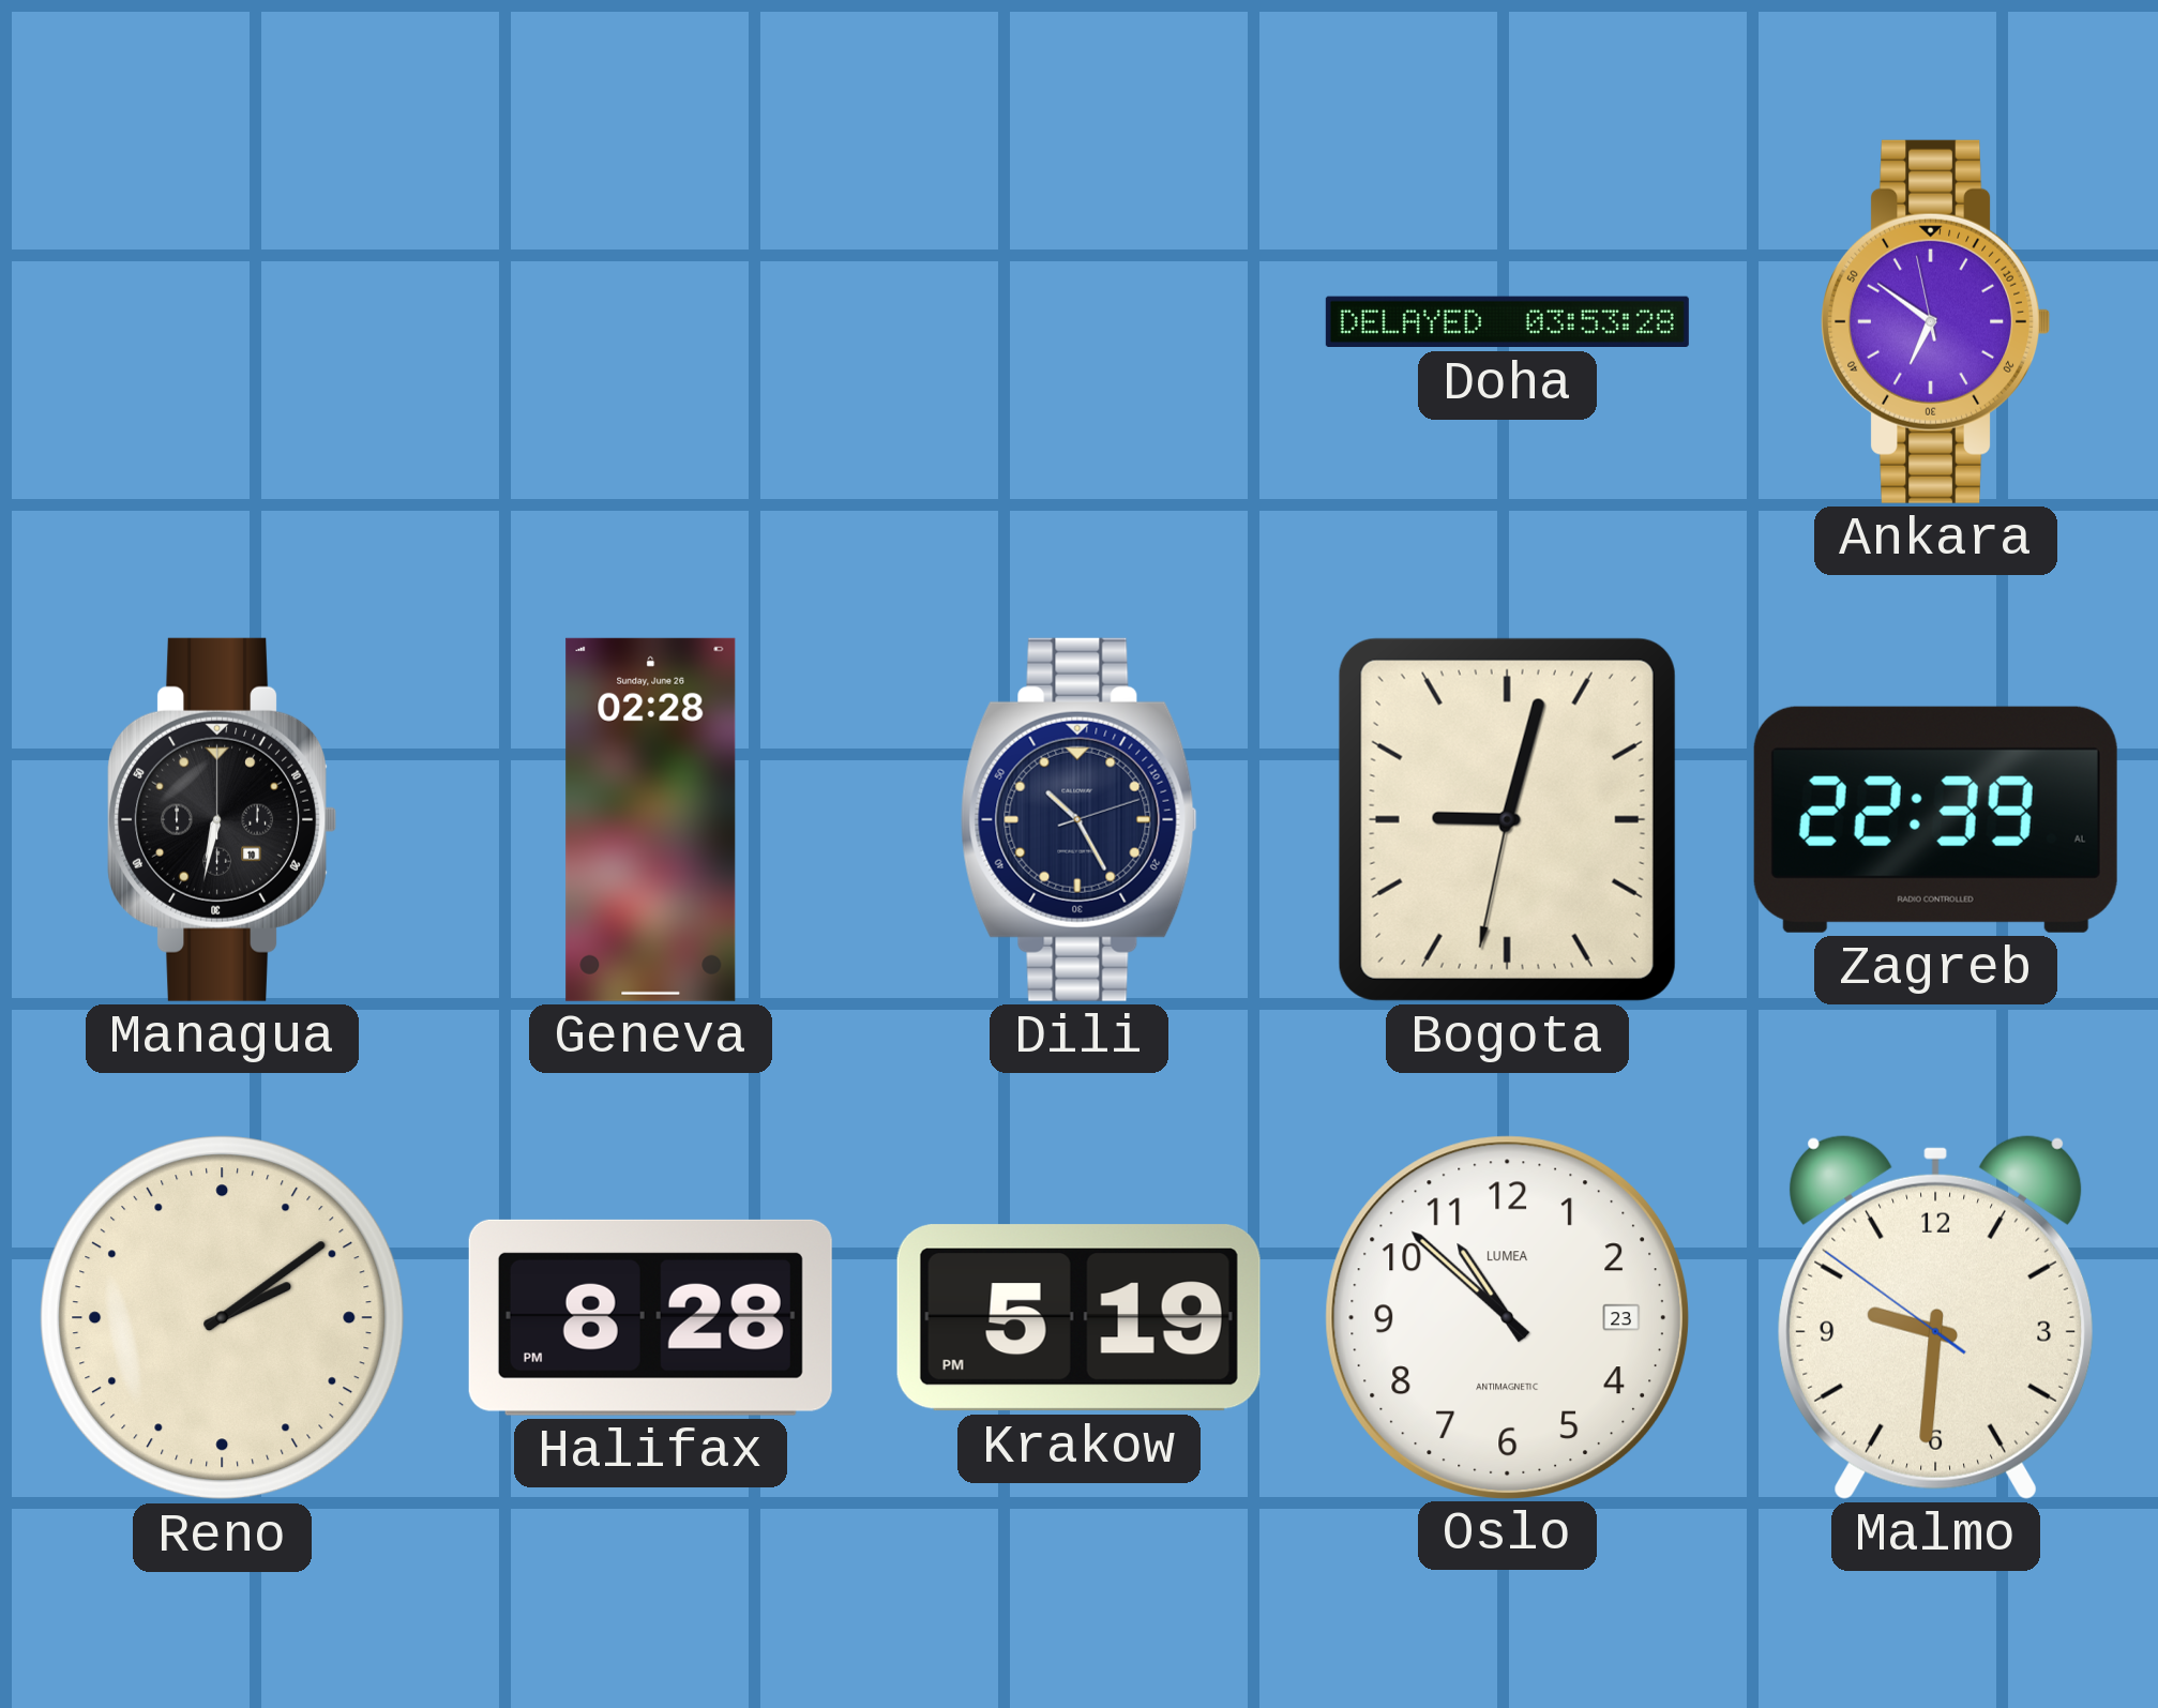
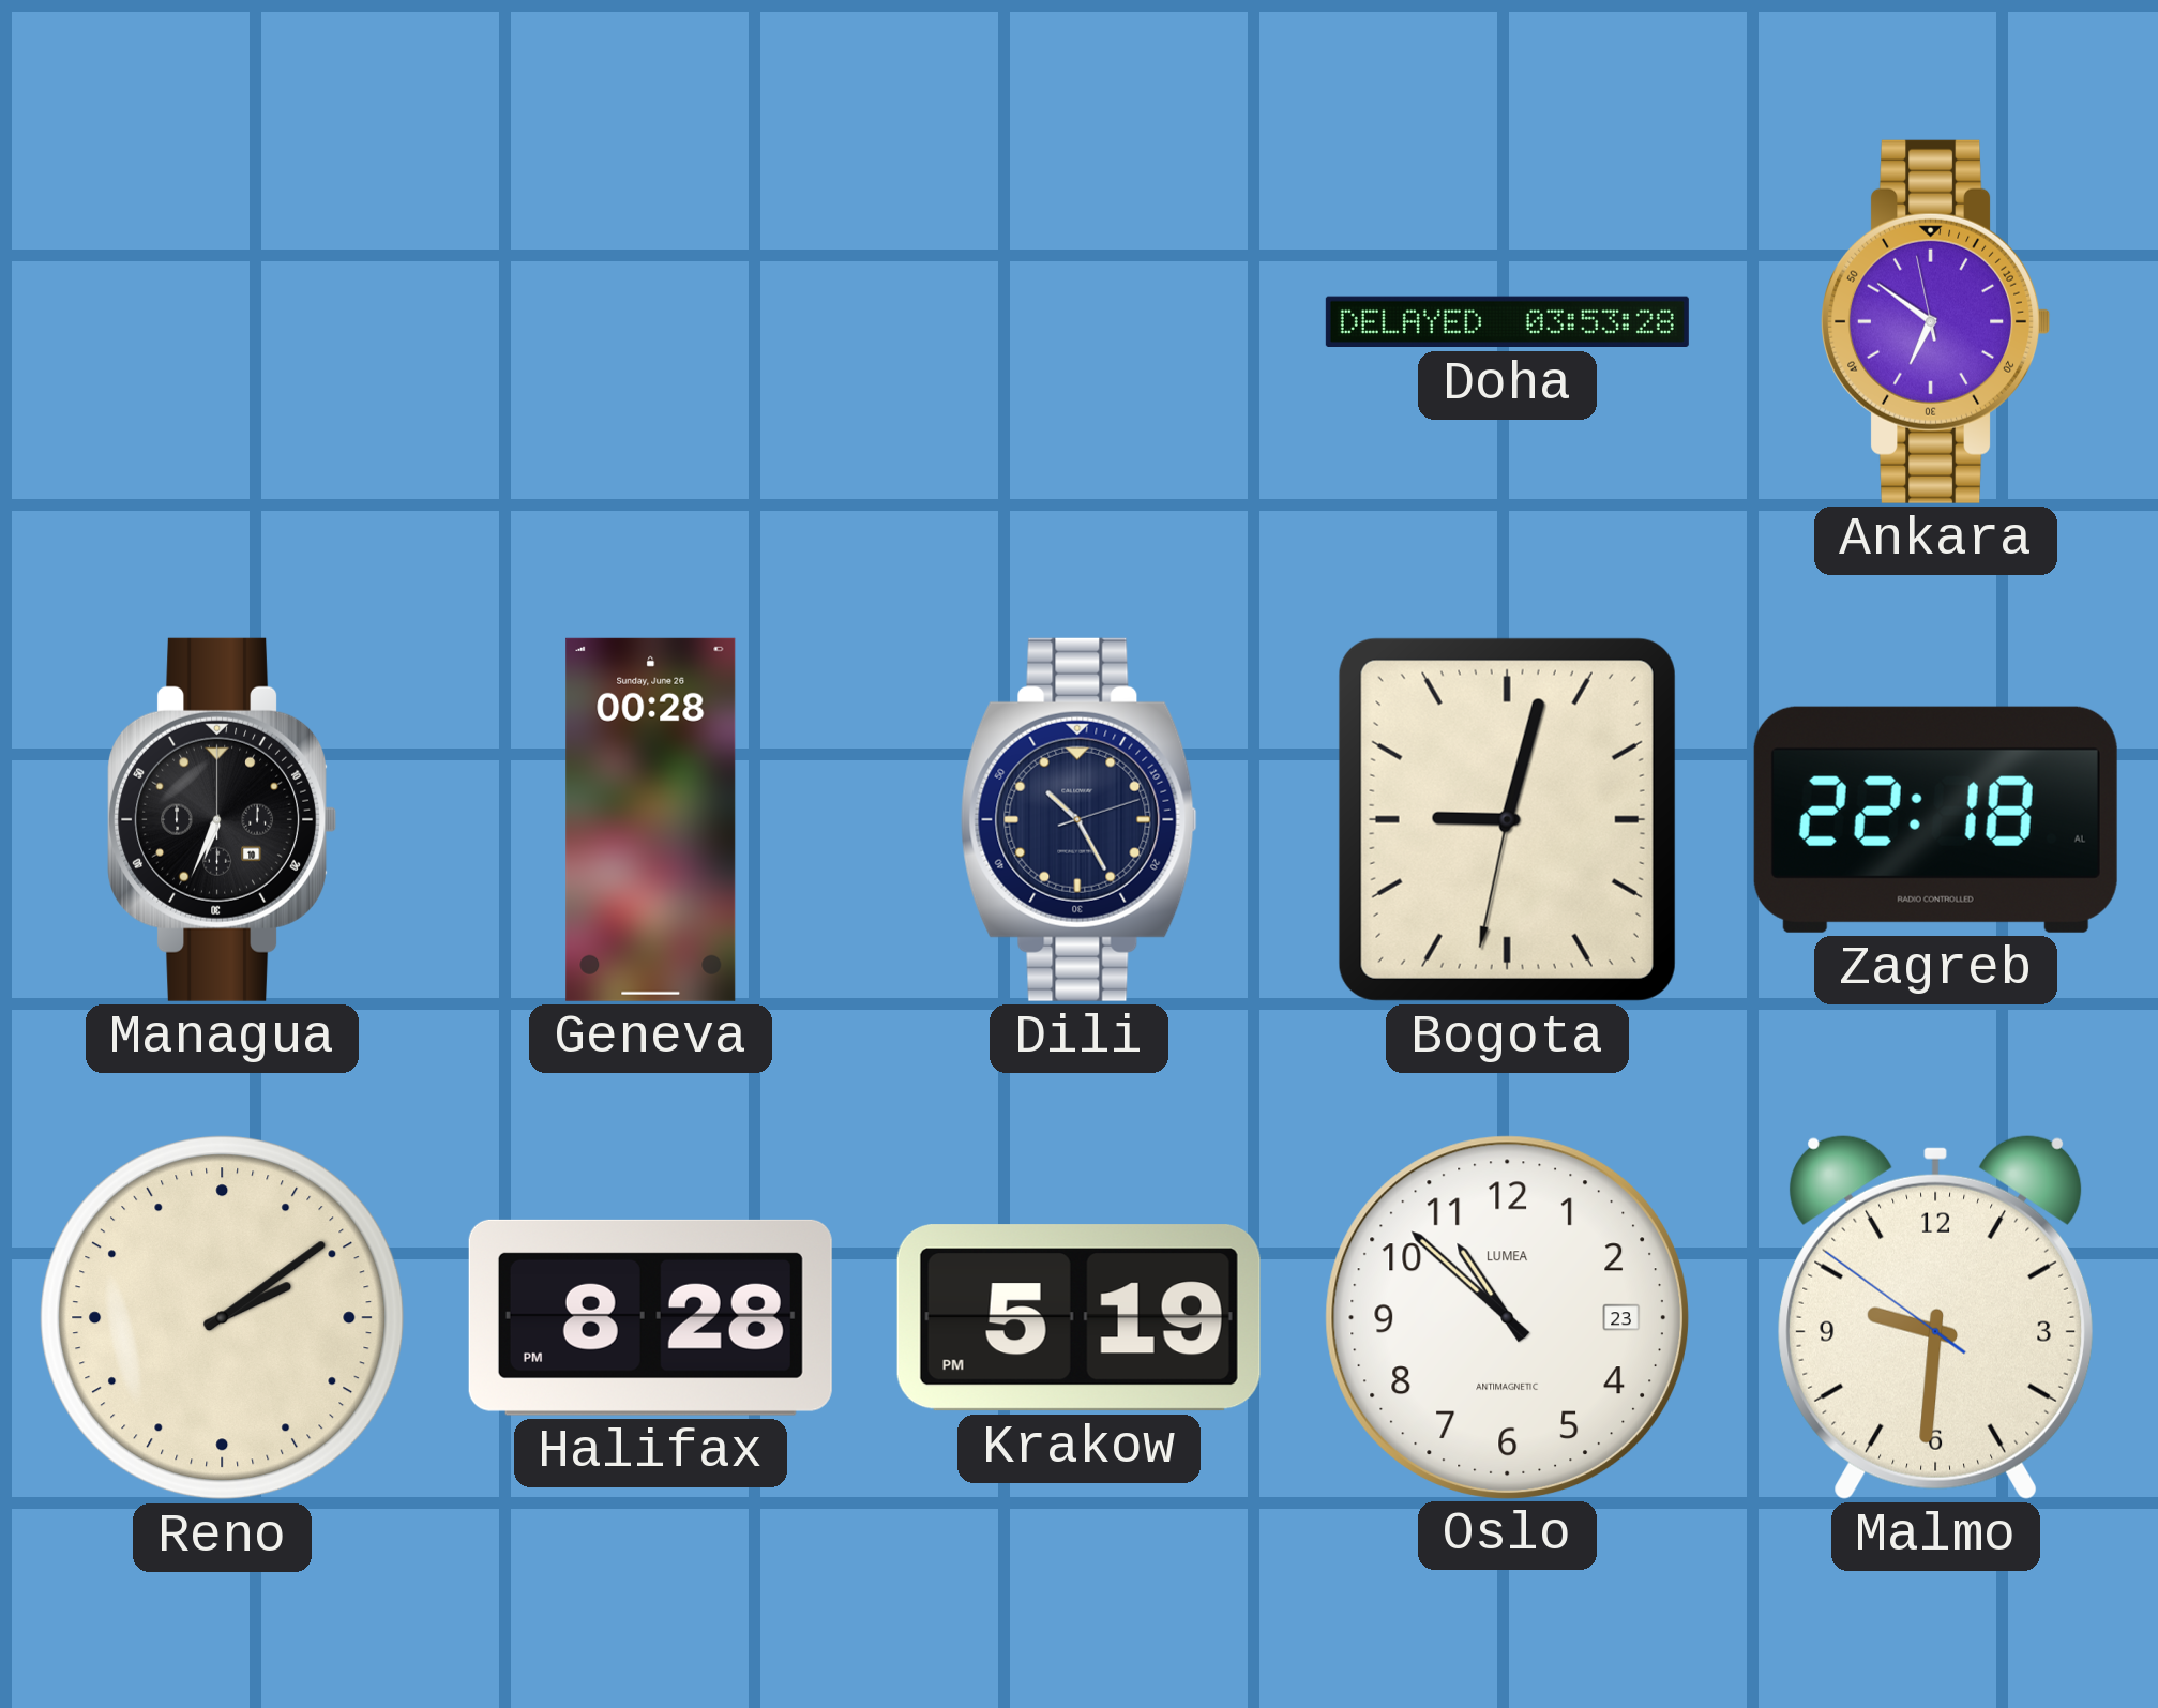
Managua: 6:32 -> 6:34
Geneva: 02:28 -> 00:28
Zagreb: 22:39 -> 22:18
